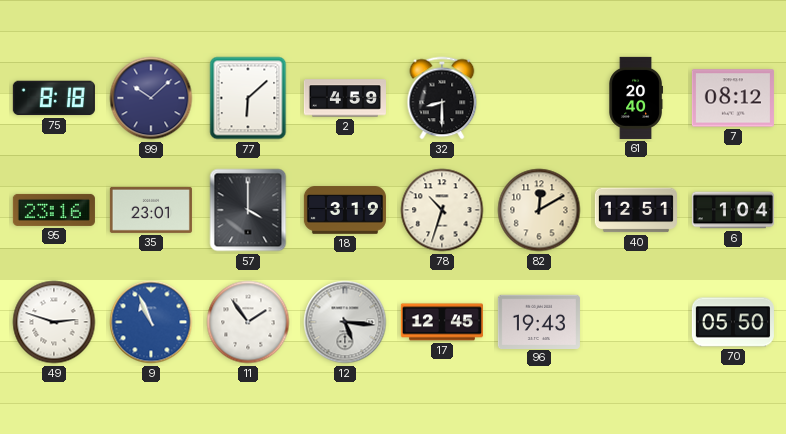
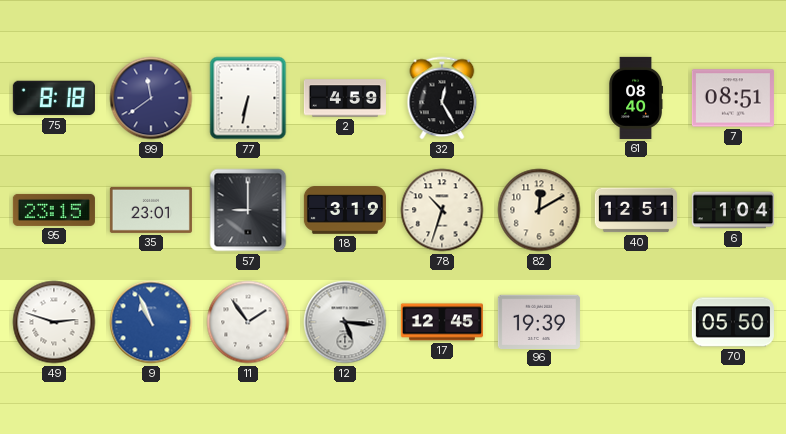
99: 10:08 -> 11:39
77: 6:08 -> 6:32
32: 8:30 -> 12:25
61: 20:40 -> 08:40
7: 08:12 -> 08:51
95: 23:16 -> 23:15
57: 4:00 -> 9:00
96: 19:43 -> 19:39
